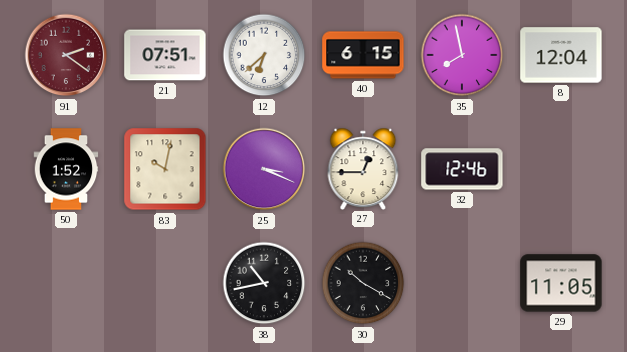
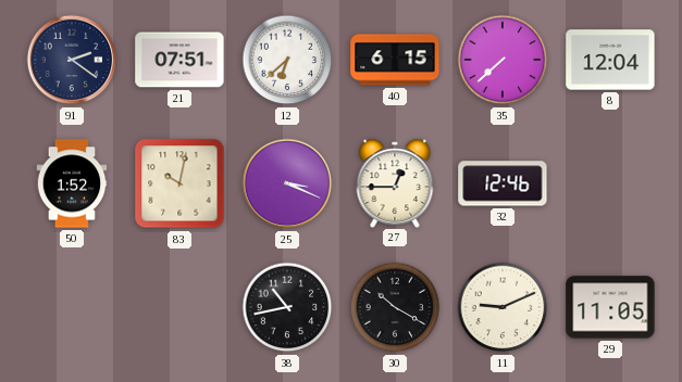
91 dial: burgundy -> navy
35: 7:58 -> 7:38
11: none -> 9:11
